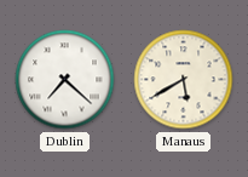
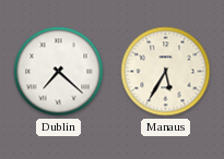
Manaus: 5:40 -> 5:35
